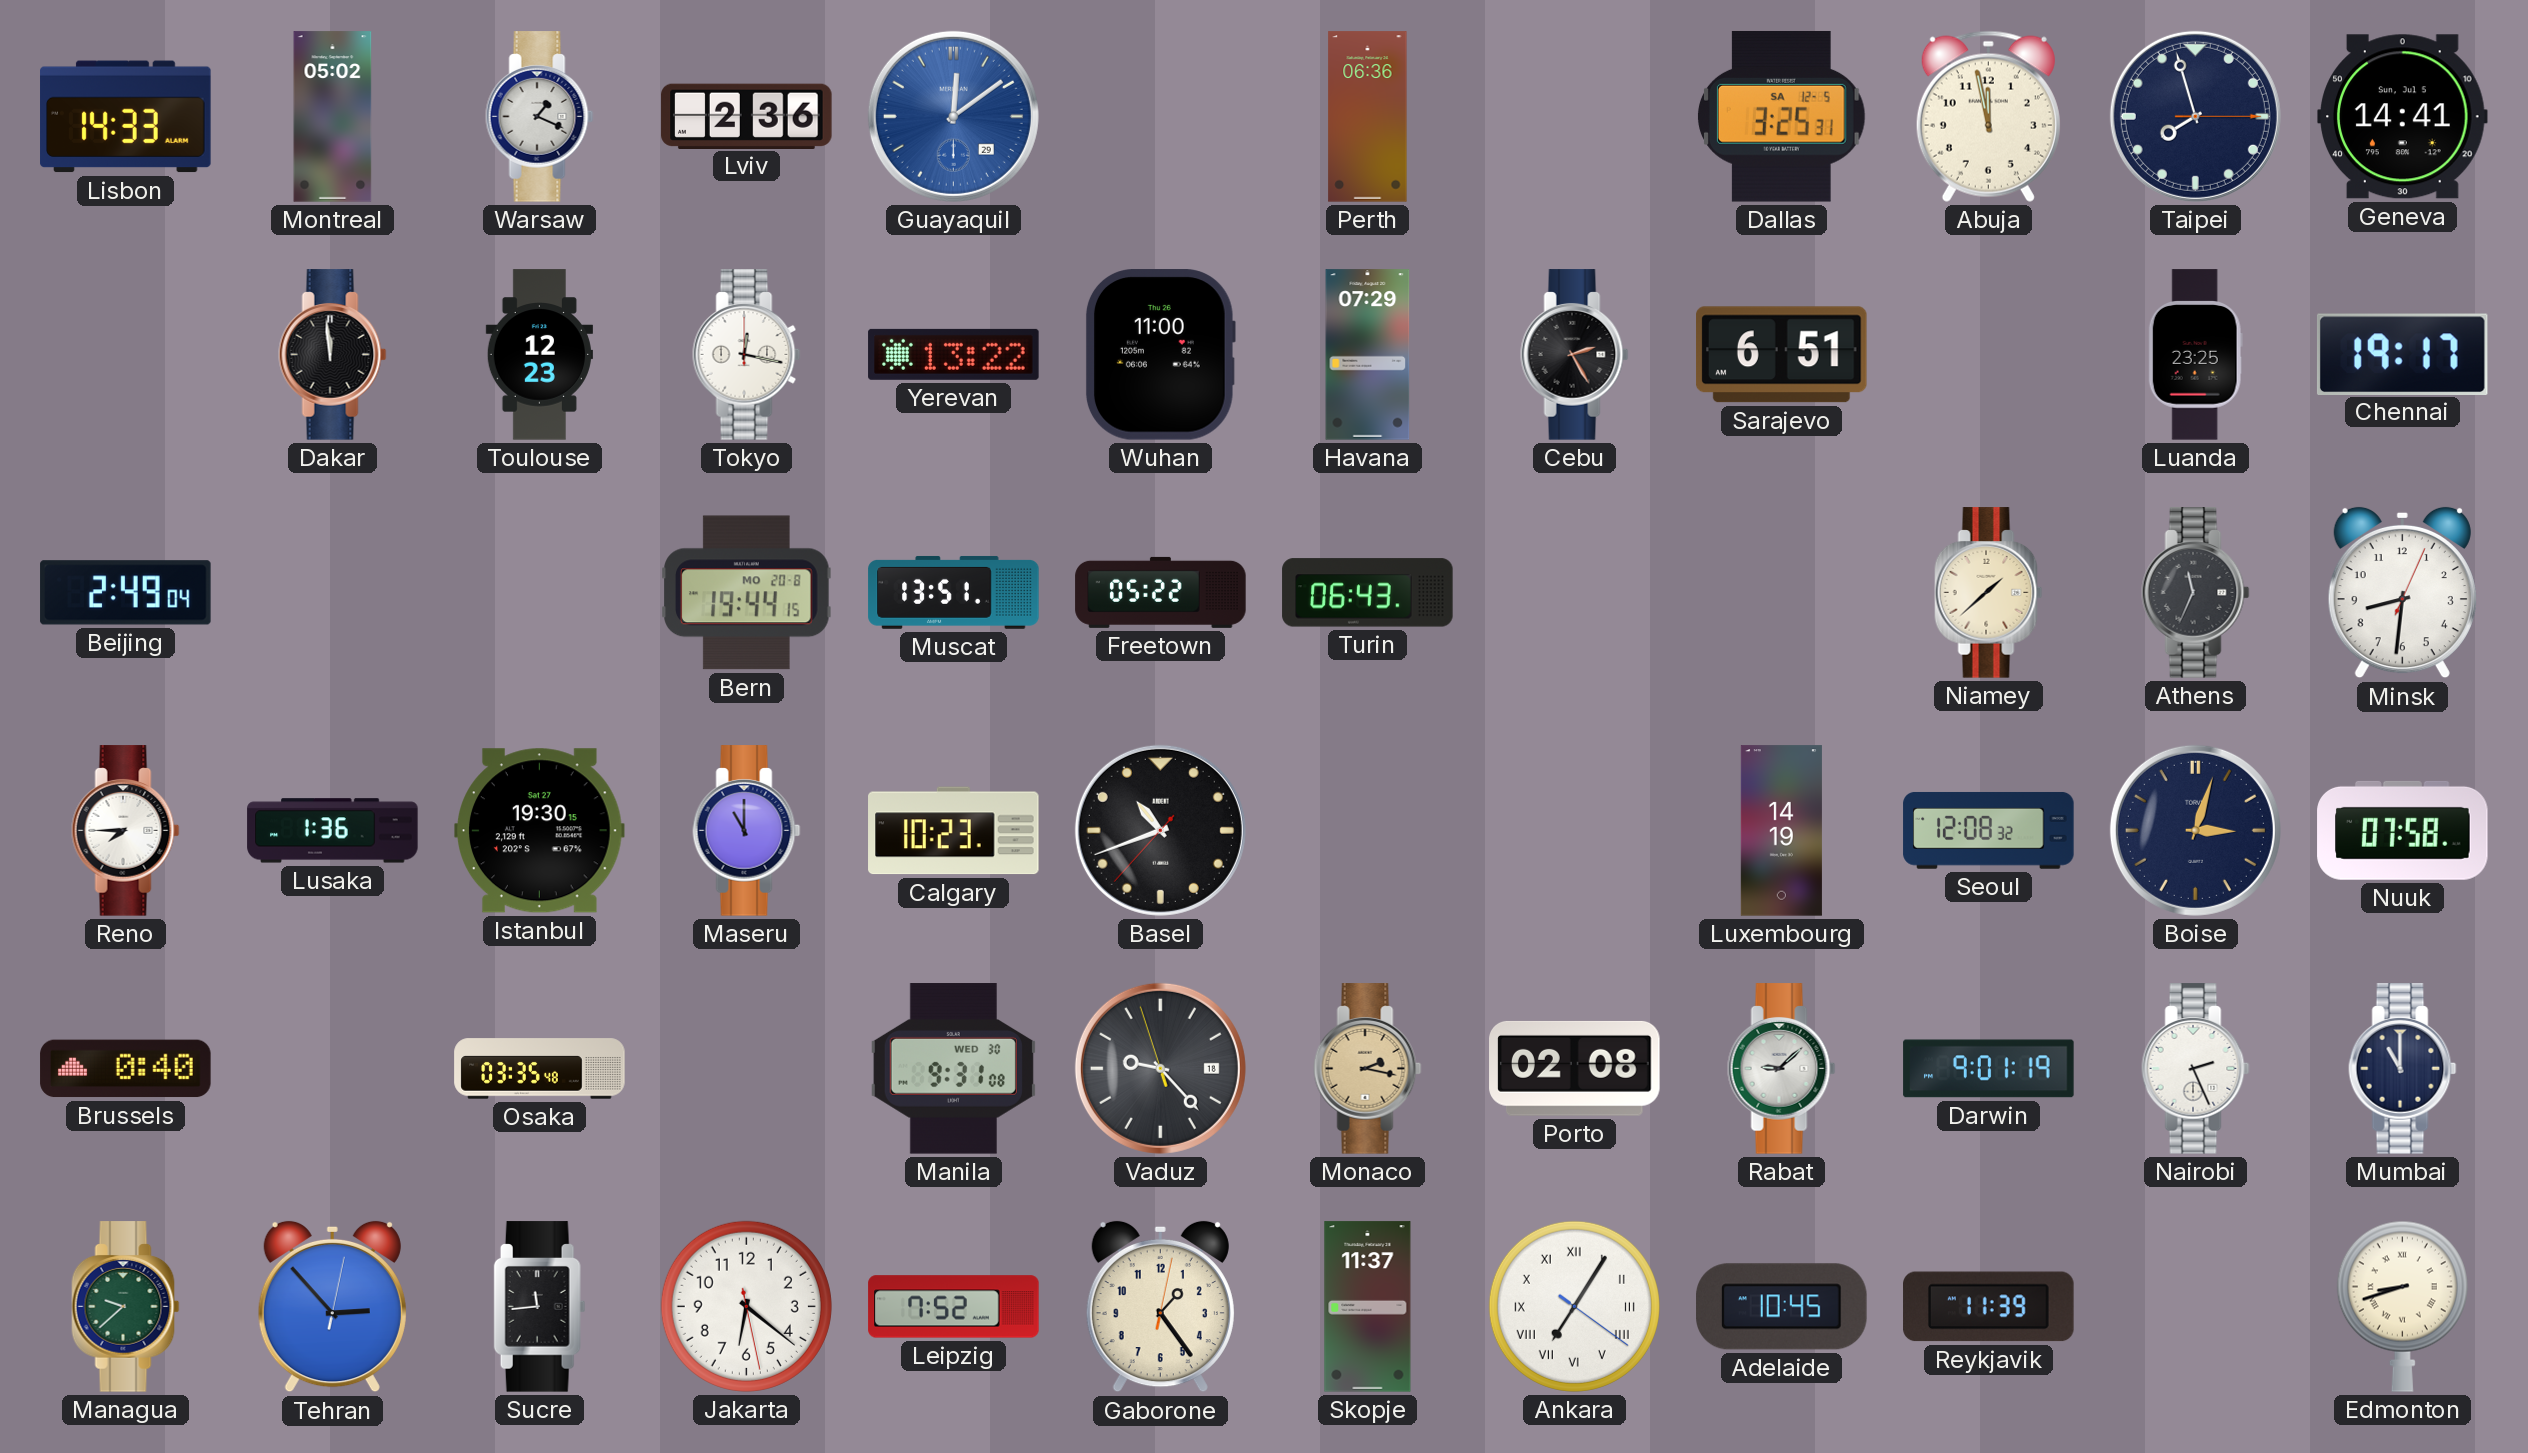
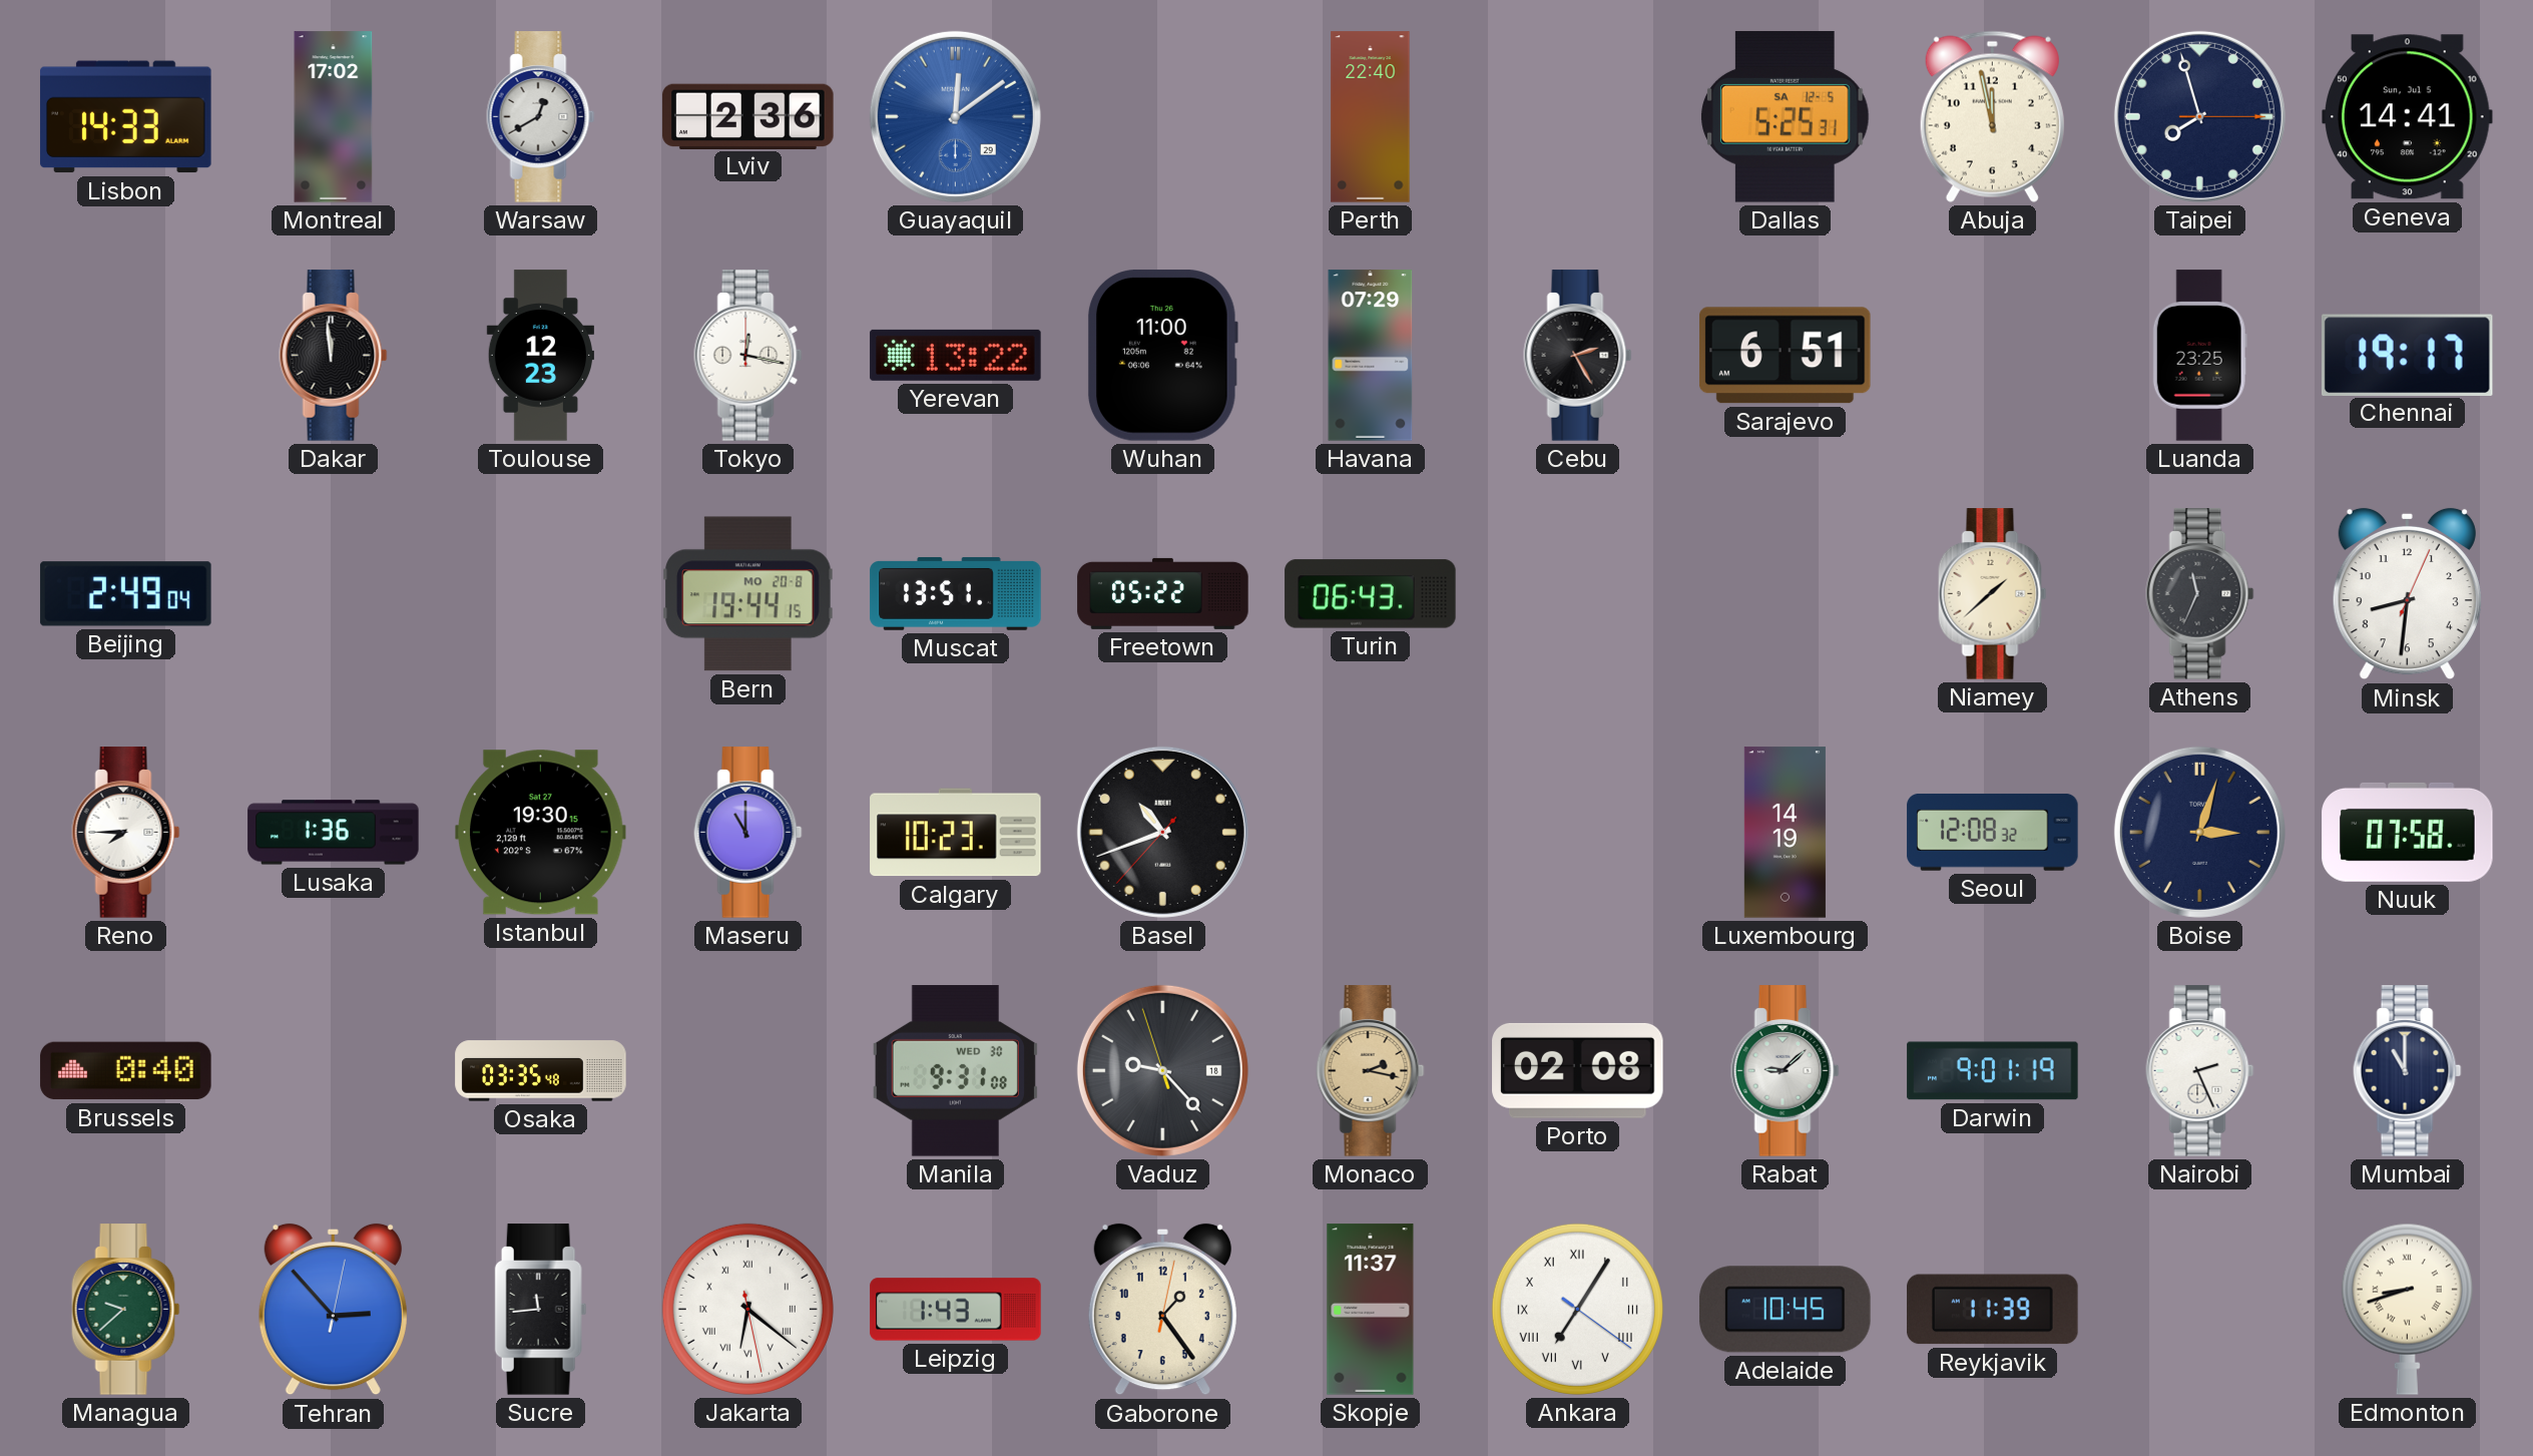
Montreal: 05:02 -> 17:02
Warsaw: 1:19 -> 12:40
Perth: 06:36 -> 22:40
Dallas: 3:25 -> 5:25
Jakarta numerals: Arabic -> Roman
Leipzig: 7:52 -> 1:43
